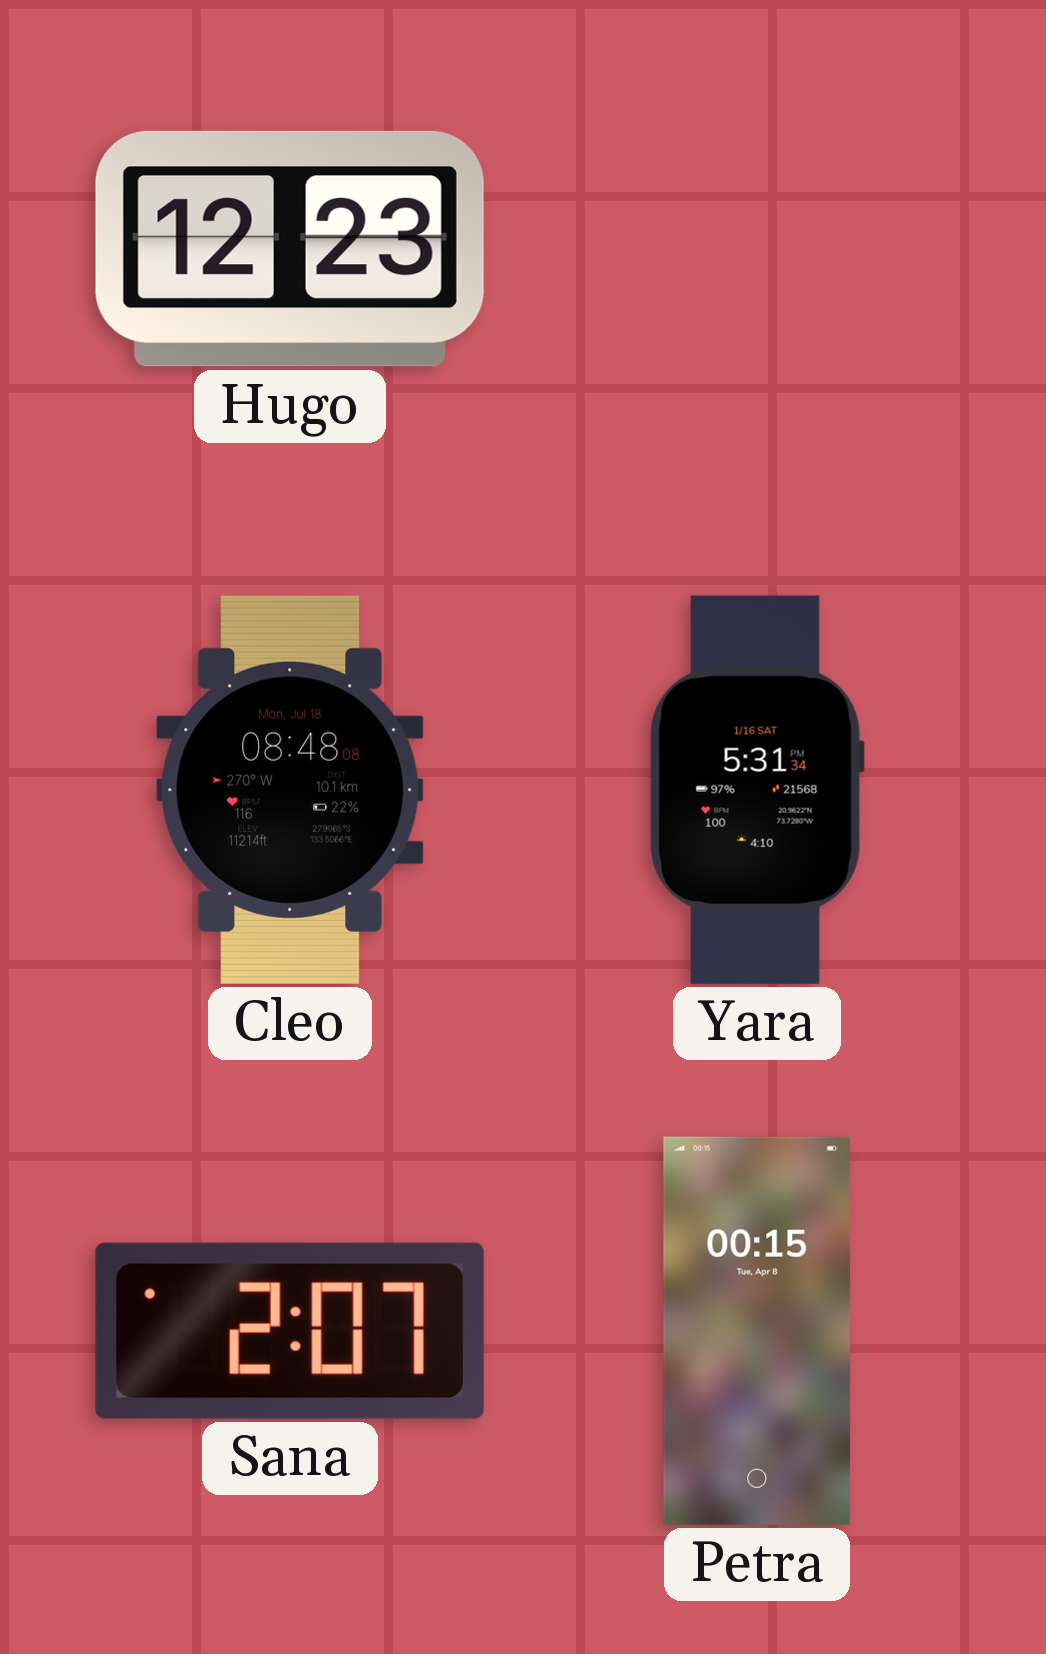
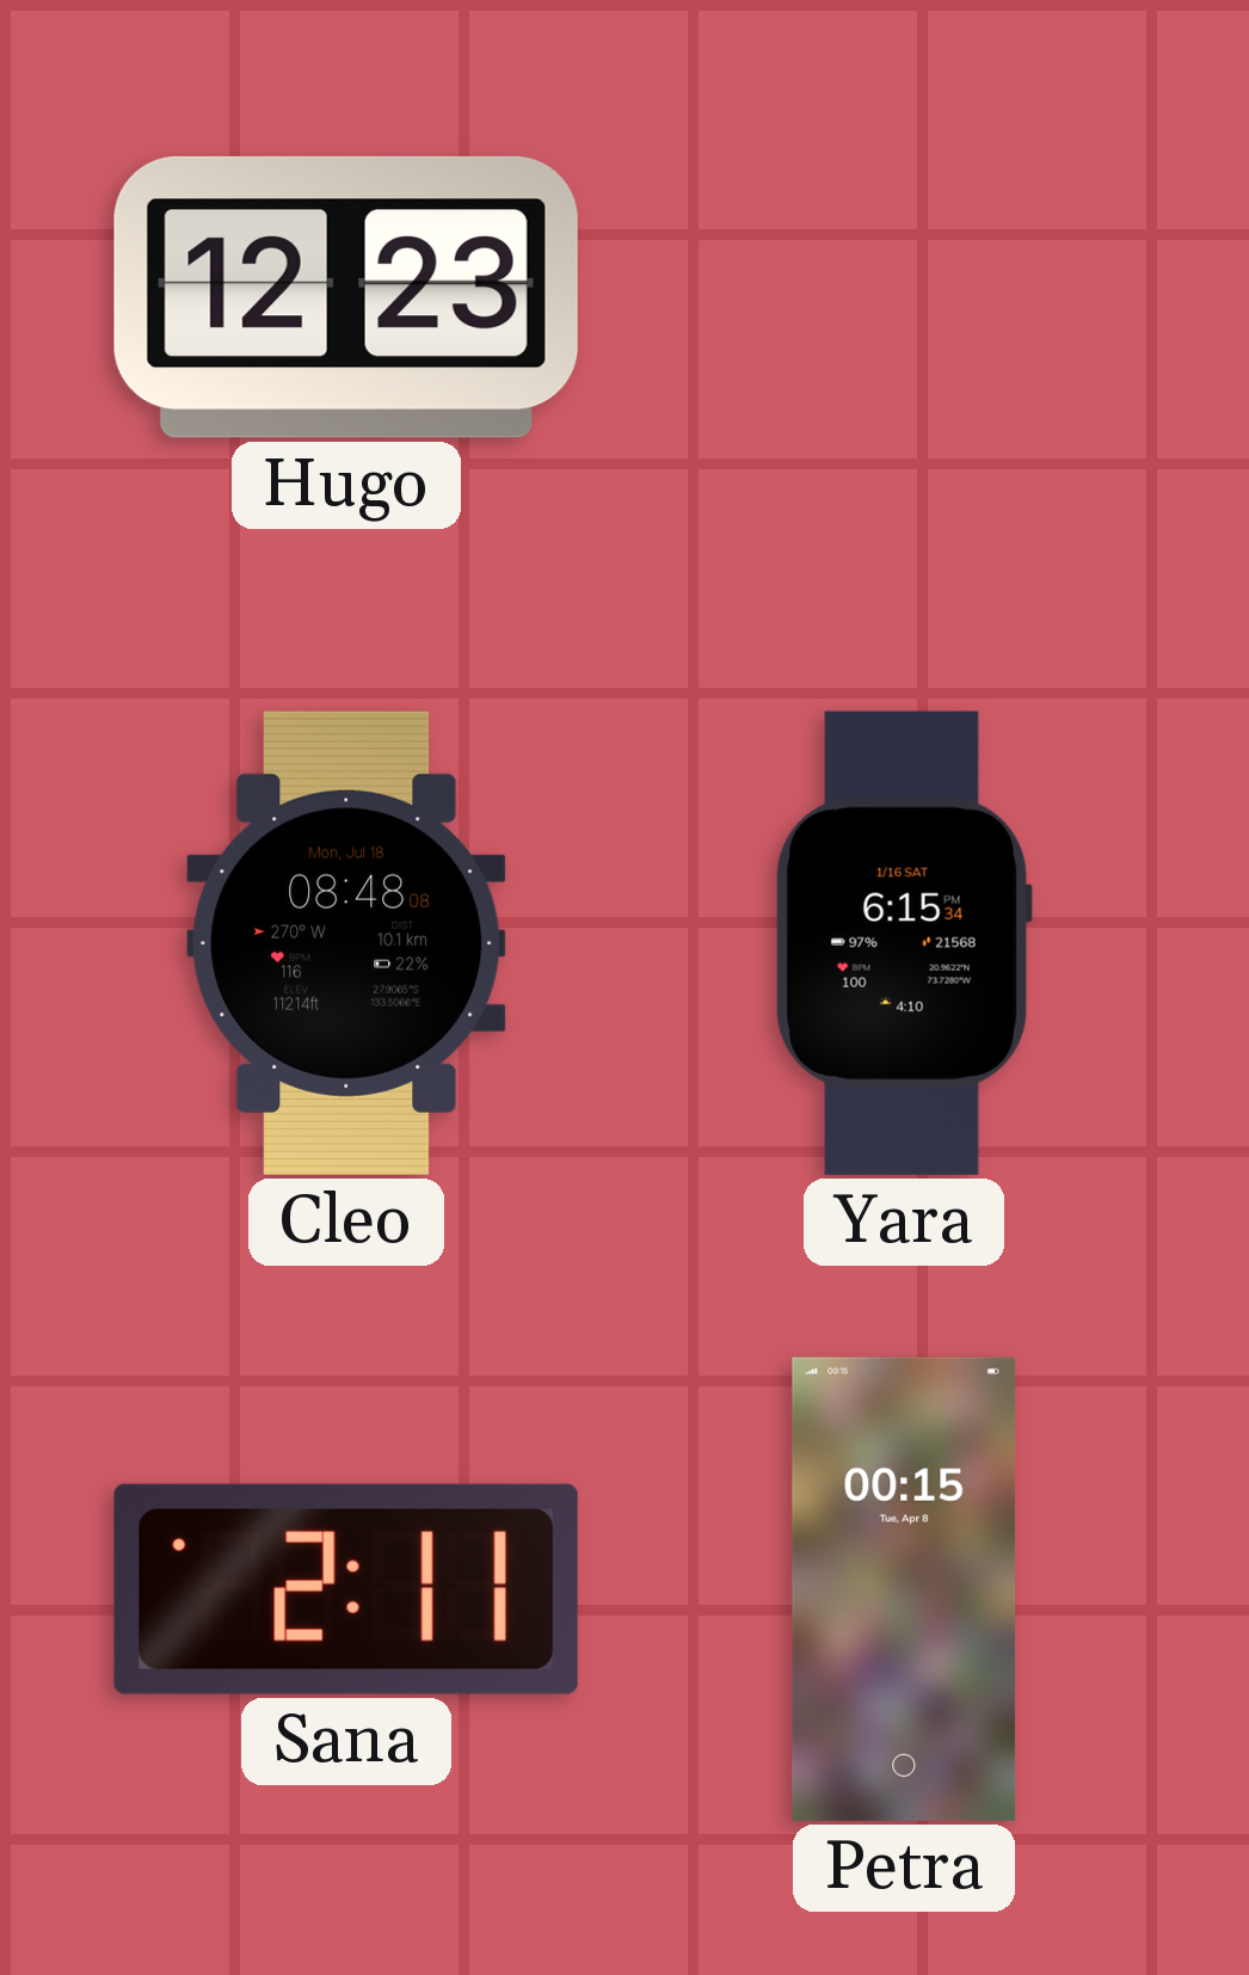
Yara: 5:31 -> 6:15
Sana: 2:07 -> 2:11
